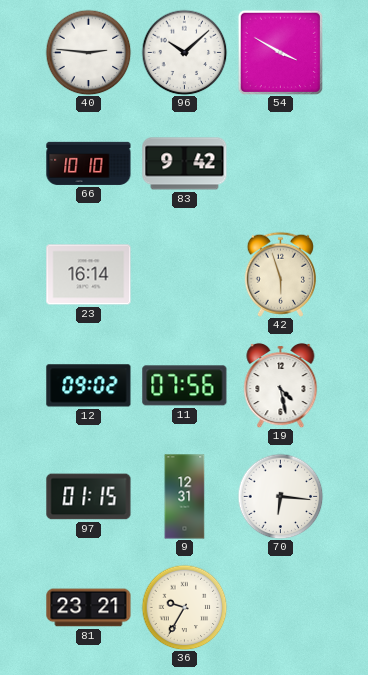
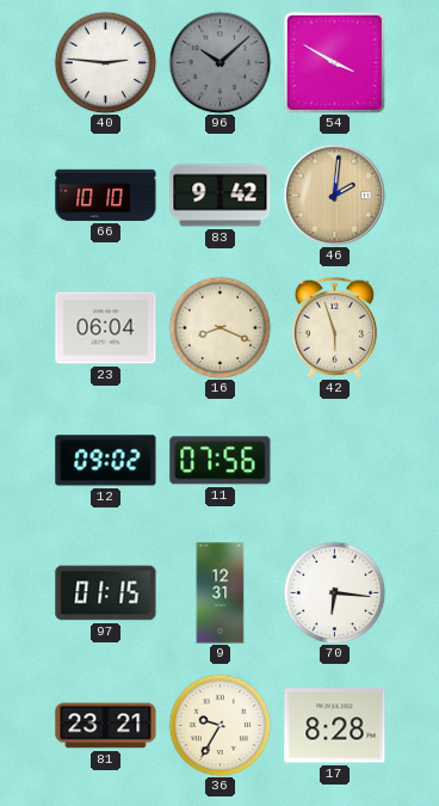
96 dial: white -> grey
46: none -> 2:01
23: 16:14 -> 06:04
16: none -> 8:19
19: 4:28 -> none
17: none -> 8:28
